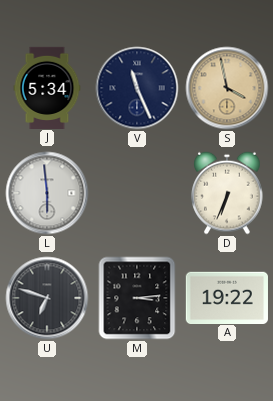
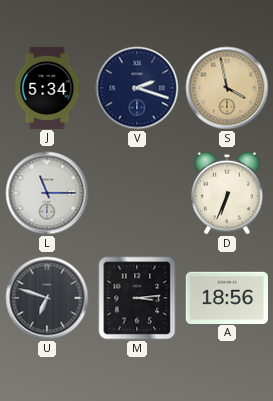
V: 11:26 -> 2:18
L: 5:59 -> 11:15
A: 19:22 -> 18:56
